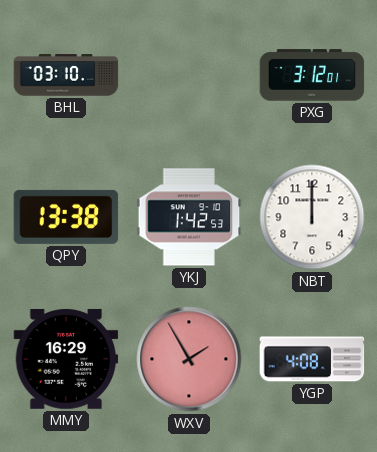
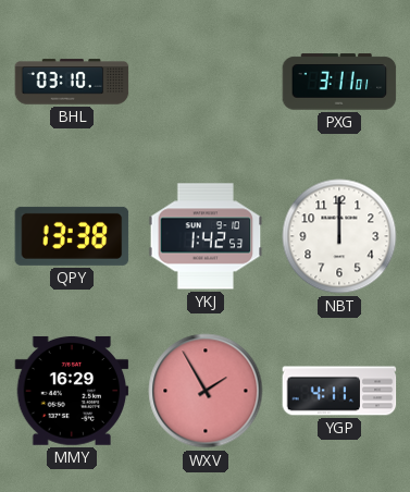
PXG: 3:12 -> 3:11
YGP: 4:08 -> 4:11
